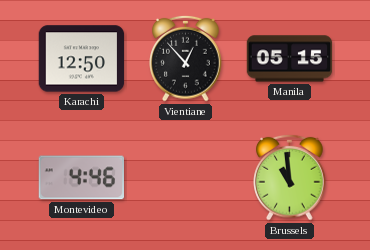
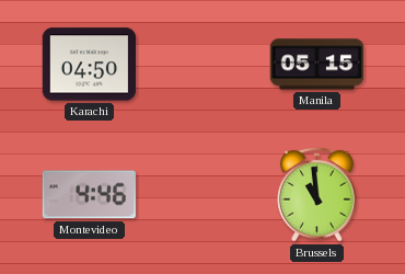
Karachi: 12:50 -> 04:50
Vientiane: 12:53 -> none
